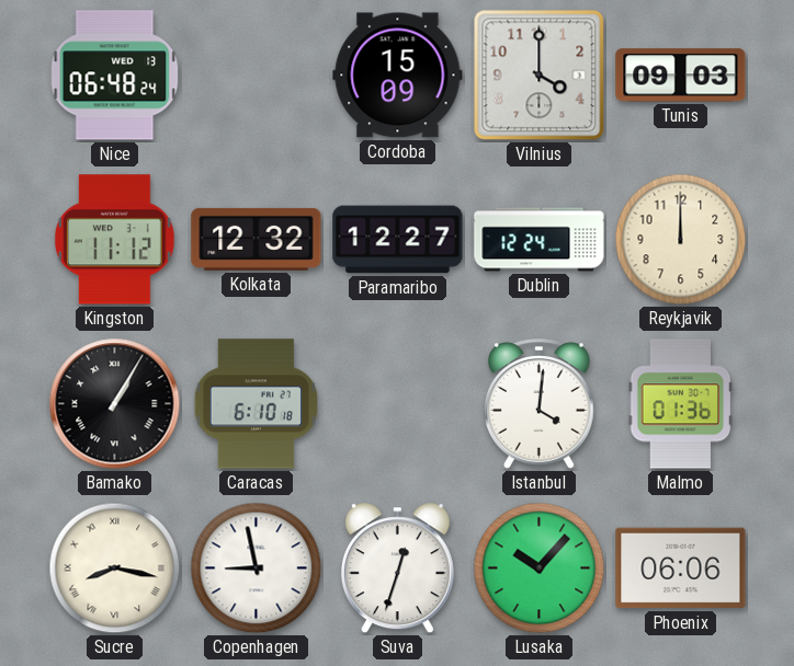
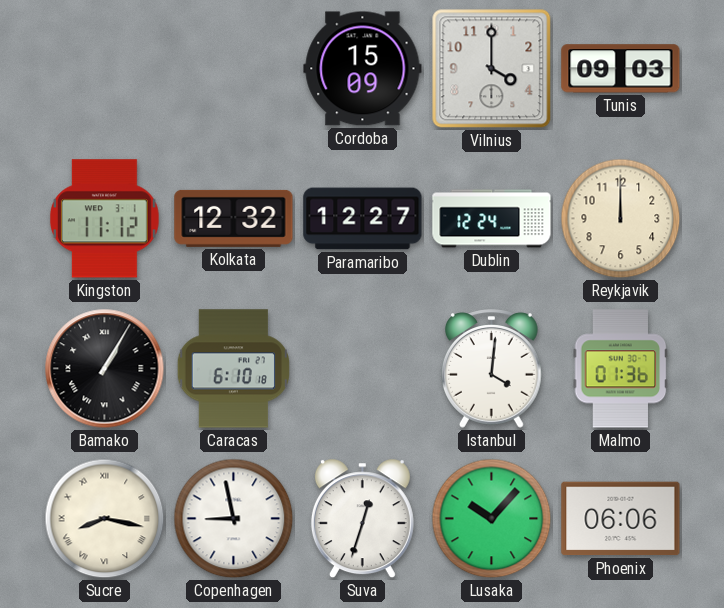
Nice: 06:48 -> none
